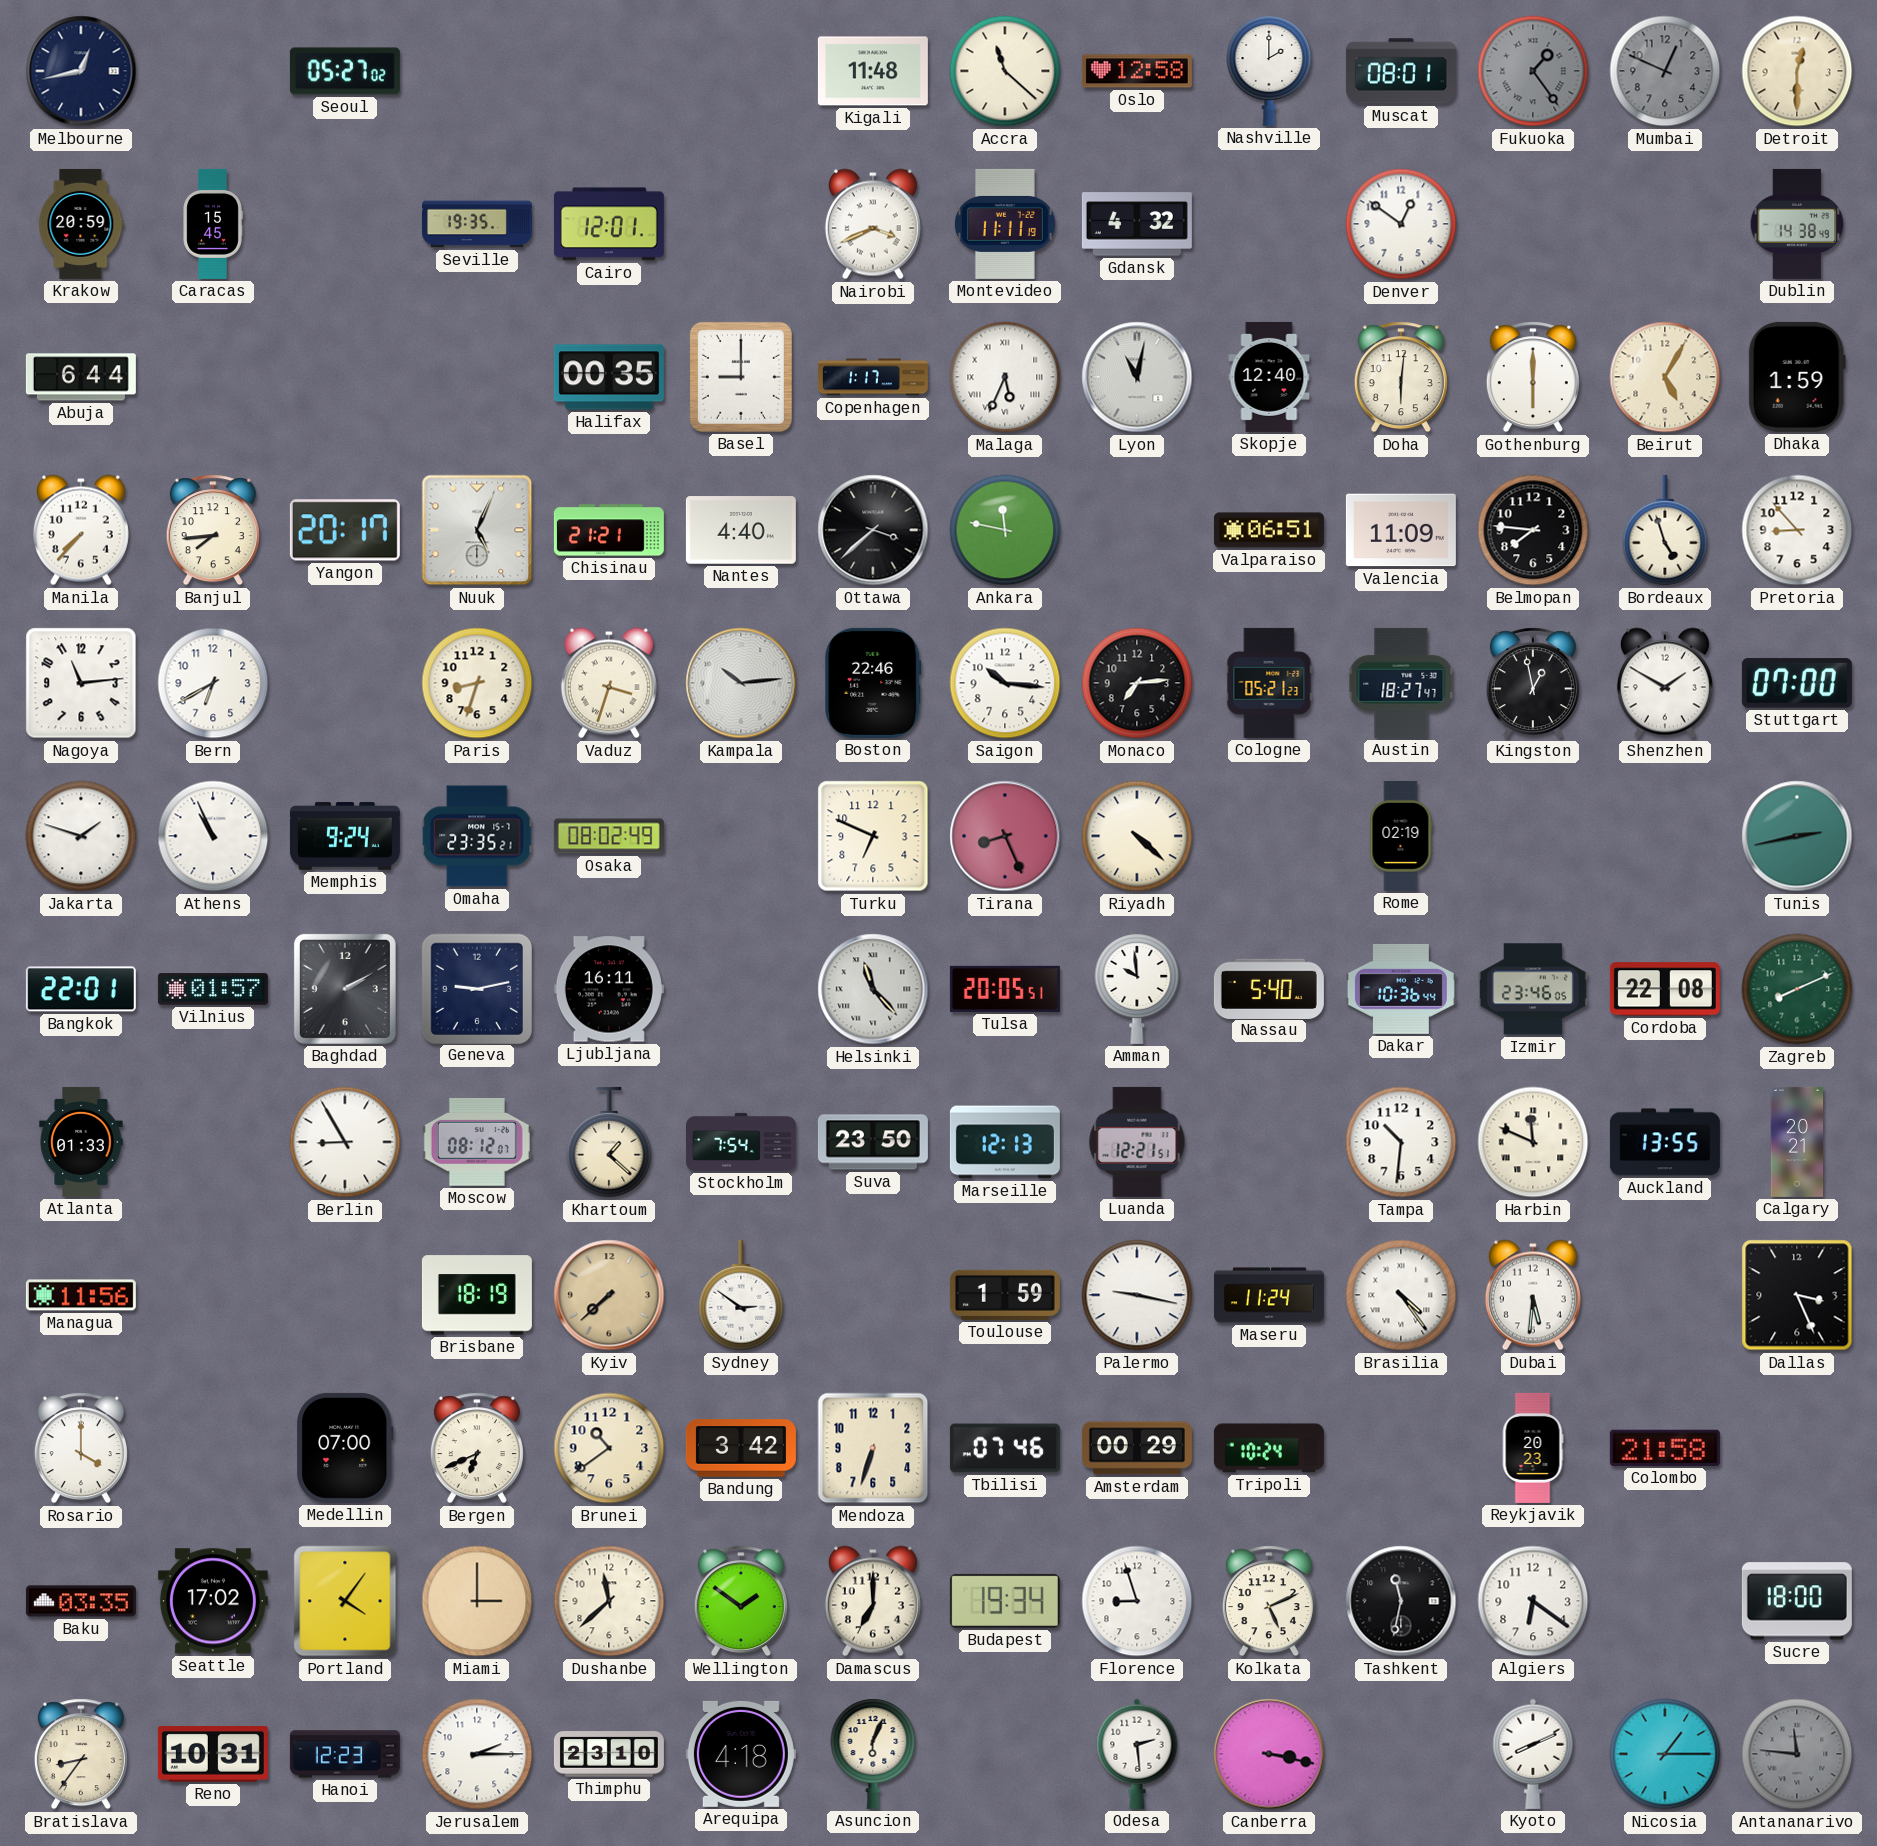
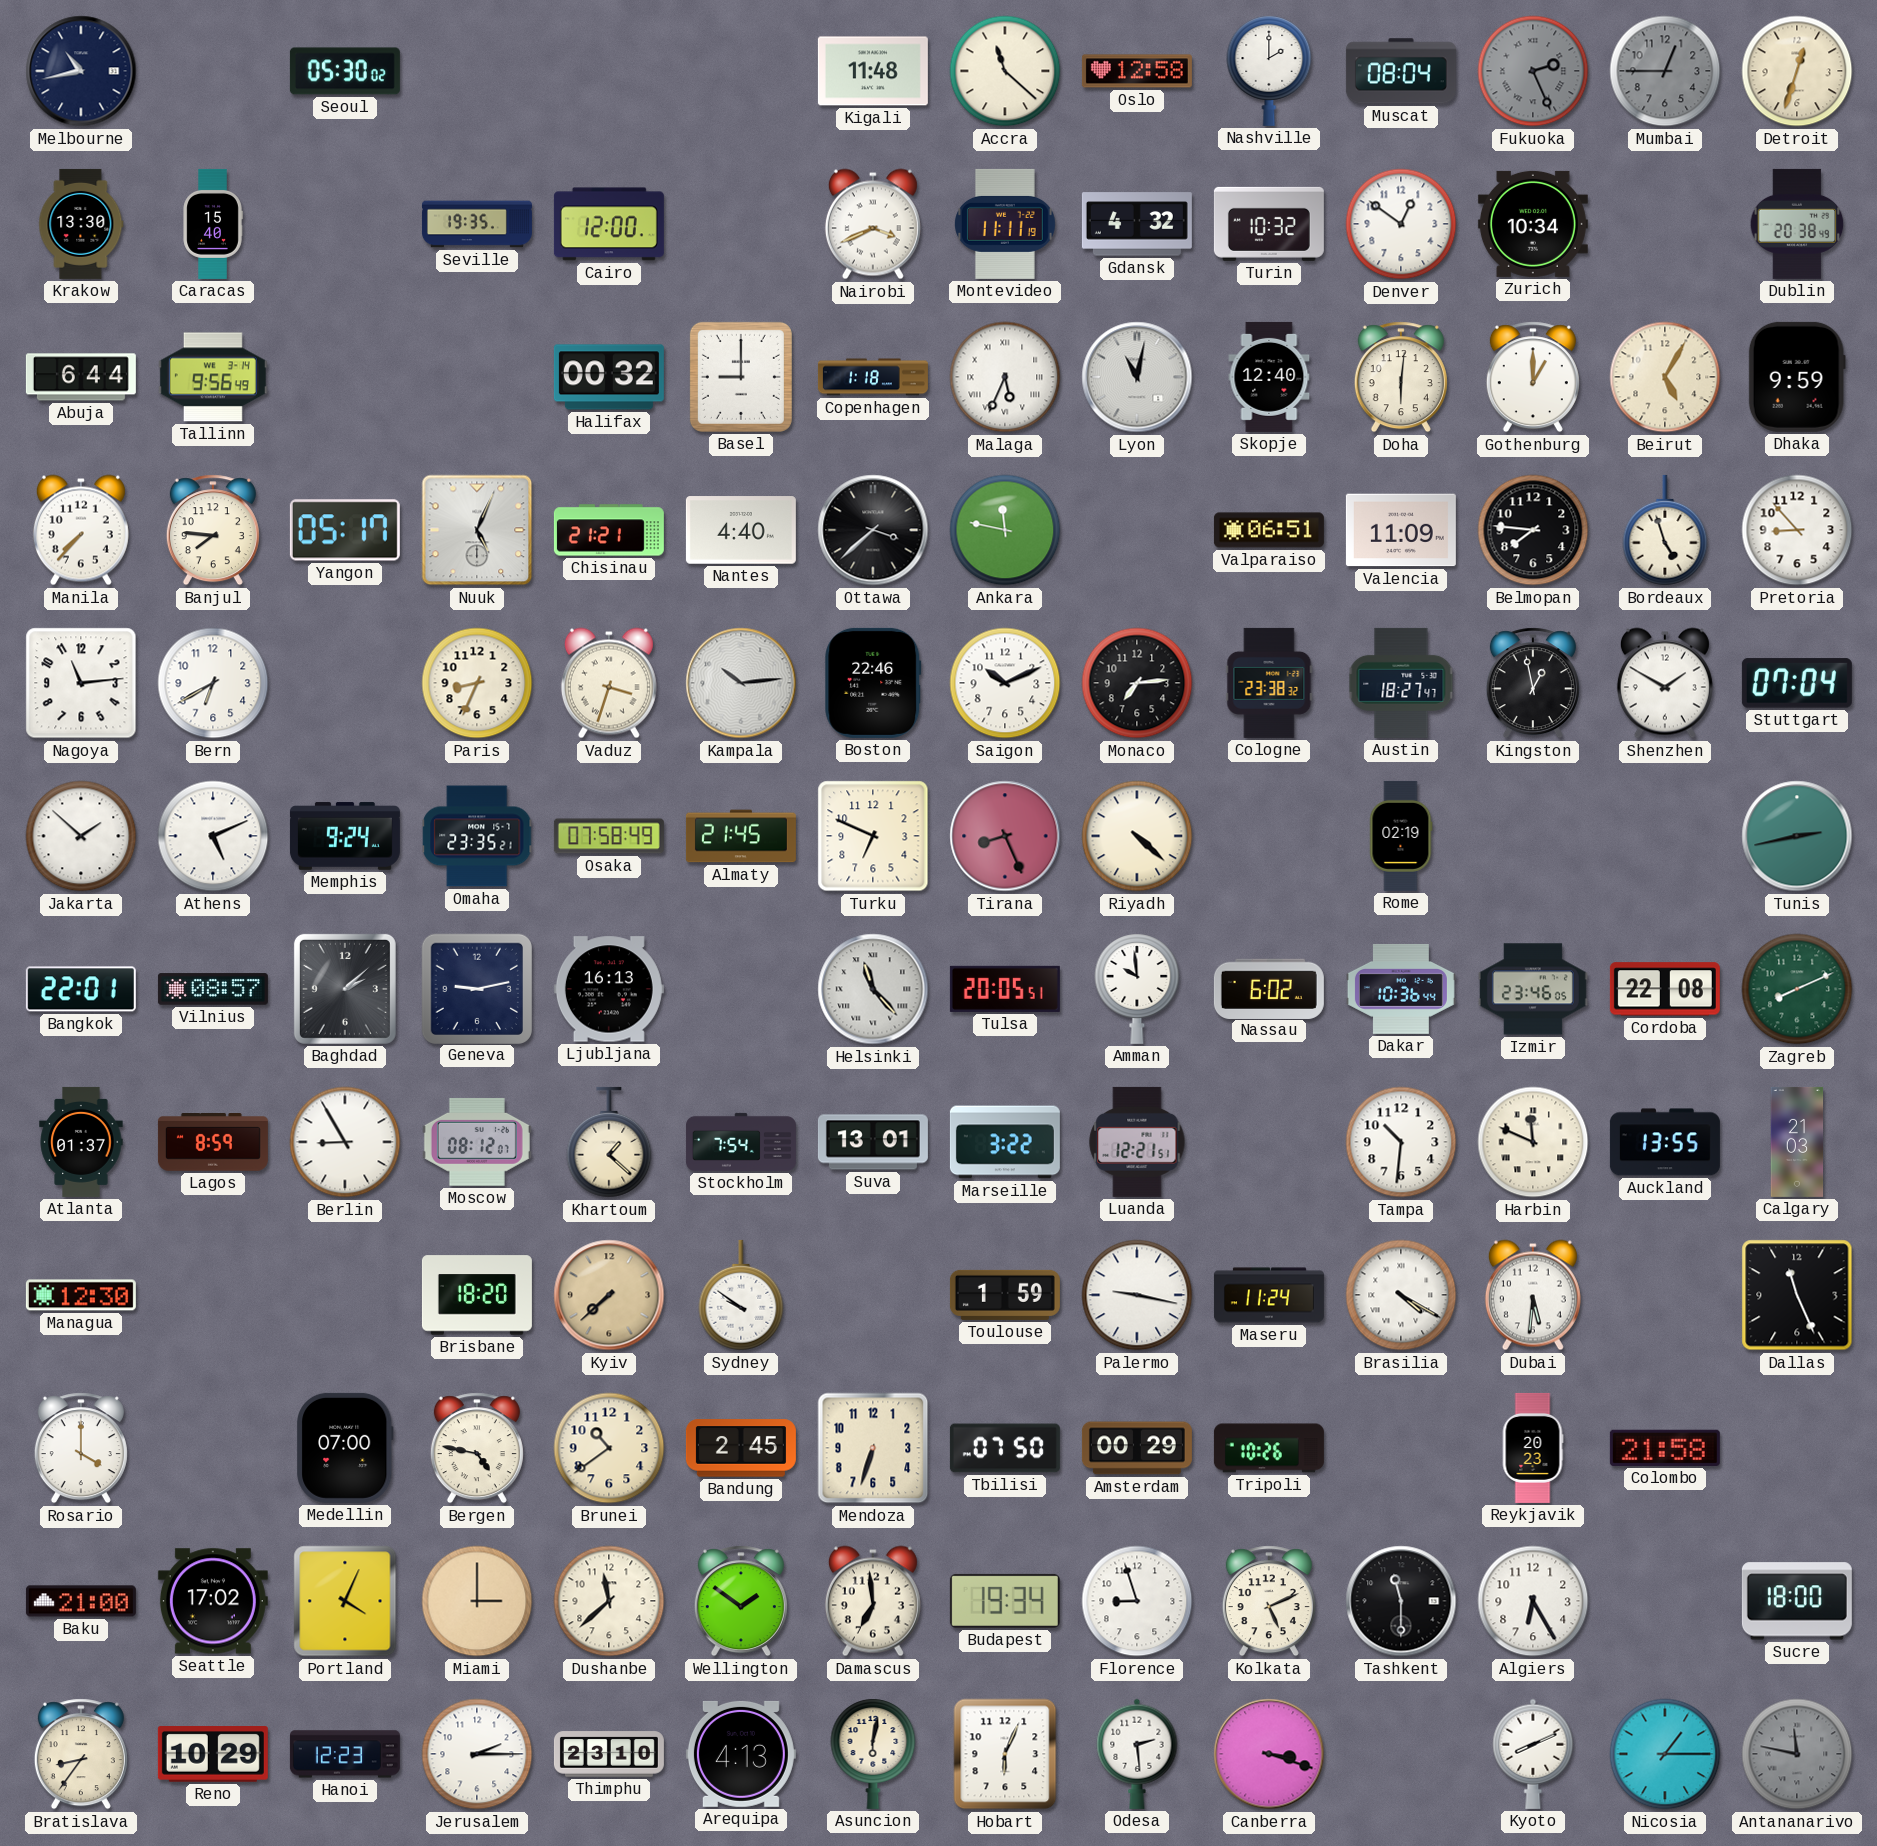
Melbourne: 12:43 -> 10:43
Seoul: 05:27 -> 05:30
Muscat: 08:01 -> 08:04
Fukuoka: 1:24 -> 2:26
Mumbai: 12:49 -> 12:45
Detroit: 12:30 -> 12:33
Krakow: 20:59 -> 13:30
Caracas: 15:45 -> 15:40
Cairo: 12:01 -> 12:00
Turin: none -> 10:32
Zurich: none -> 10:34
Dublin: 14:38 -> 20:38
Tallinn: none -> 9:56
Halifax: 00:35 -> 00:32
Copenhagen: 1:17 -> 1:18
Gothenburg: 6:00 -> 1:00
Dhaka: 1:59 -> 9:59
Banjul: 7:44 -> 7:46
Yangon: 20:17 -> 05:17
Paris: 8:33 -> 8:34
Saigon: 10:16 -> 10:11
Cologne: 05:21 -> 23:38
Stuttgart: 07:00 -> 07:04
Jakarta: 1:48 -> 1:52
Athens: 10:56 -> 5:11
Osaka: 08:02 -> 07:58
Almaty: none -> 21:45
Vilnius: 01:57 -> 08:57
Baghdad: 2:10 -> 2:08
Ljubljana: 16:11 -> 16:13
Nassau: 5:40 -> 6:02
Atlanta: 01:33 -> 01:37
Lagos: none -> 8:59
Suva: 23:50 -> 13:01
Marseille: 12:13 -> 3:22
Calgary: 20:21 -> 21:03
Managua: 11:56 -> 12:30
Brisbane: 18:19 -> 18:20
Sydney: 2:51 -> 9:51
Brasilia: 4:24 -> 4:20
Dallas: 3:26 -> 11:26
Bergen: 6:41 -> 4:47
Bandung: 3:42 -> 2:45
Tbilisi: 07:46 -> 07:50
Tripoli: 10:24 -> 10:26
Baku: 03:35 -> 21:00
Portland: 4:06 -> 4:04
Damascus: 7:00 -> 6:59
Tashkent: 11:32 -> 11:30
Algiers: 6:21 -> 6:25
Reno: 10:31 -> 10:29
Arequipa: 4:18 -> 4:13
Asuncion: 6:04 -> 6:02
Hobart: none -> 6:04
Canberra: 3:17 -> 3:18
Antananarivo: 11:46 -> 11:47
